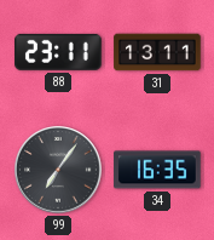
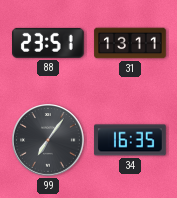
88: 23:11 -> 23:51
